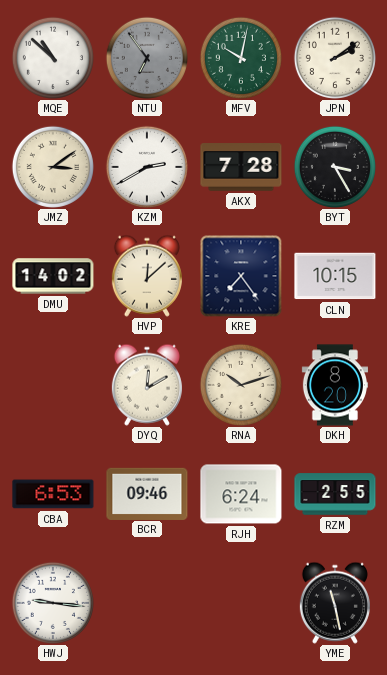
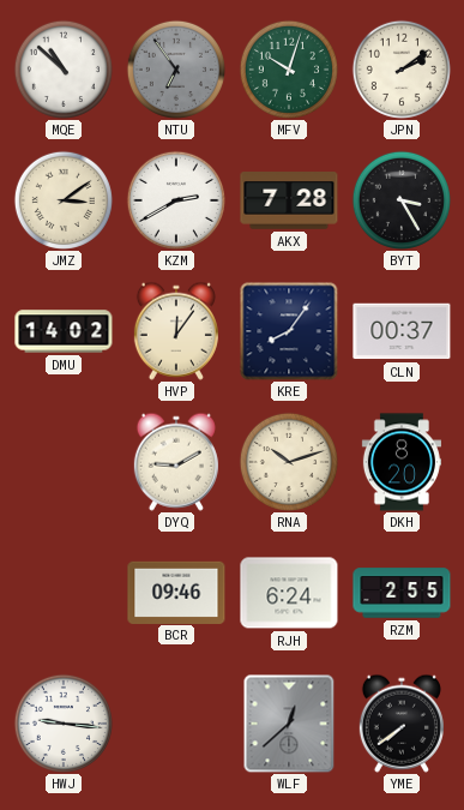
MFV: 10:02 -> 10:03
HVP: 12:08 -> 12:06
KRE: 7:24 -> 8:06
CLN: 10:15 -> 00:37
DYQ: 12:10 -> 9:10
CBA: 6:53 -> none
WLF: none -> 12:38
YME: 11:28 -> 7:39
